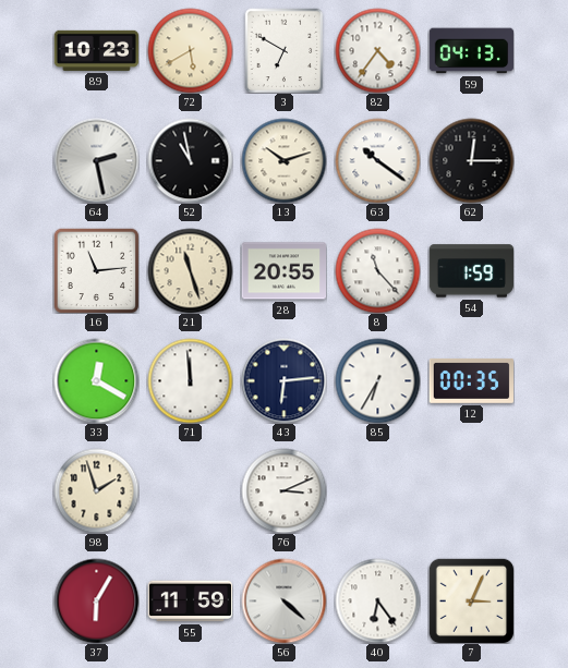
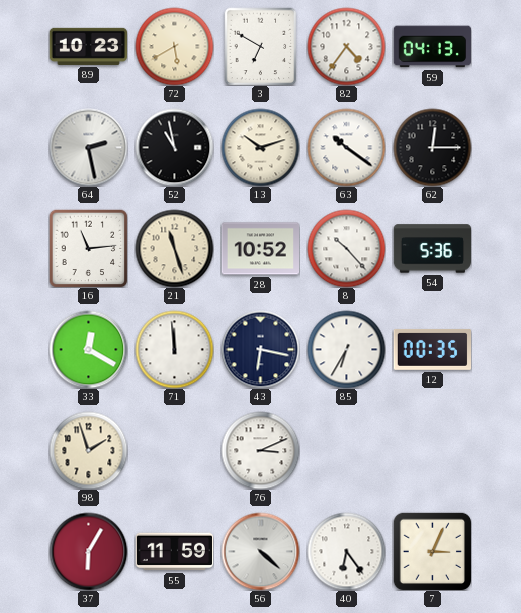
28: 20:55 -> 10:52
8: 11:23 -> 10:23
54: 1:59 -> 5:36
43: 6:14 -> 6:17
